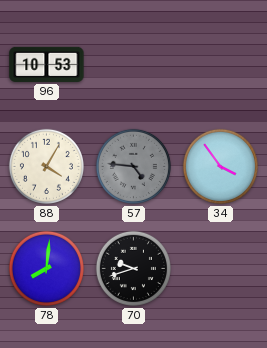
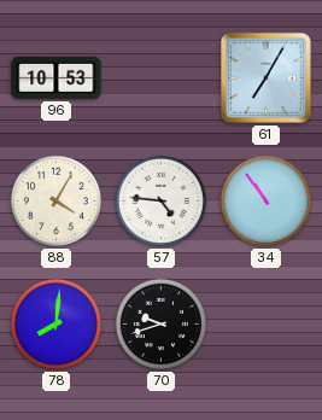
61: none -> 7:05
57 dial: grey -> white
34: 3:54 -> 10:54
